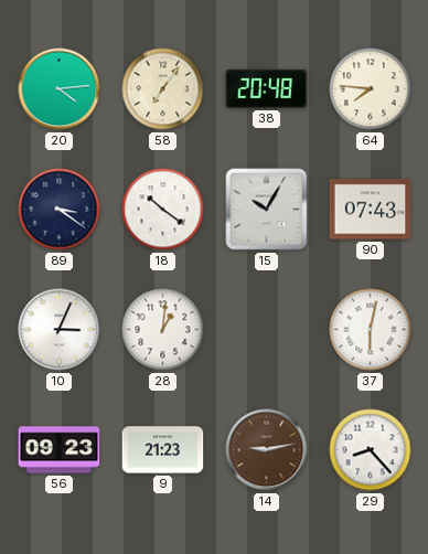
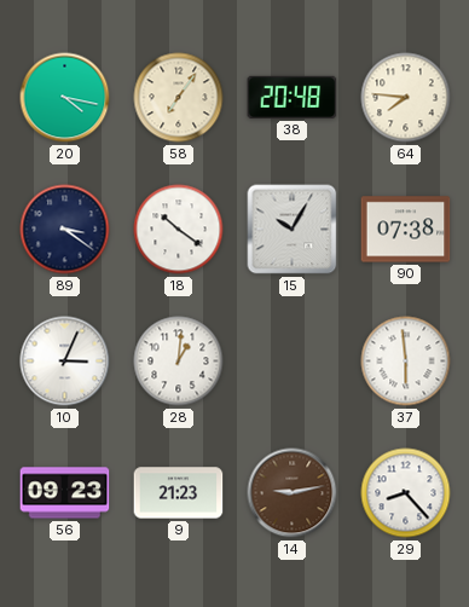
20: 4:14 -> 4:17
90: 07:43 -> 07:38
37: 6:02 -> 5:59
